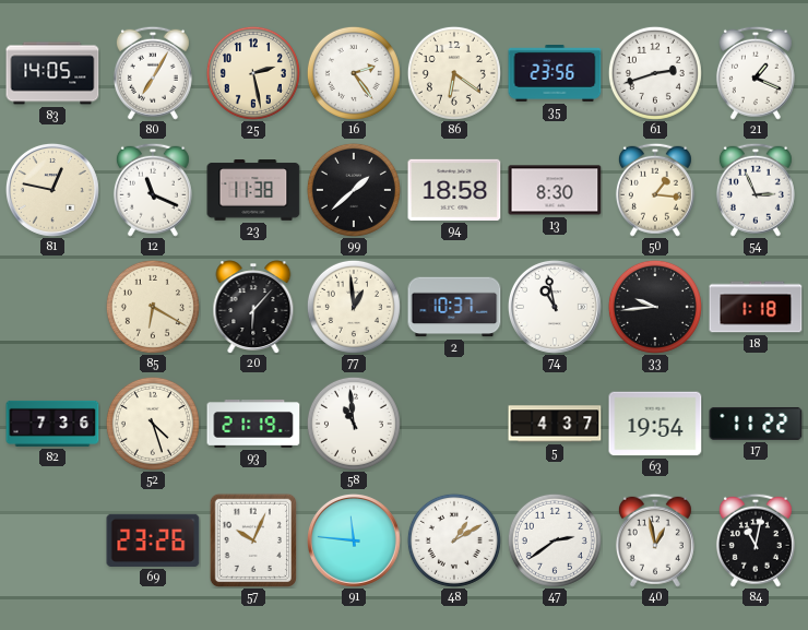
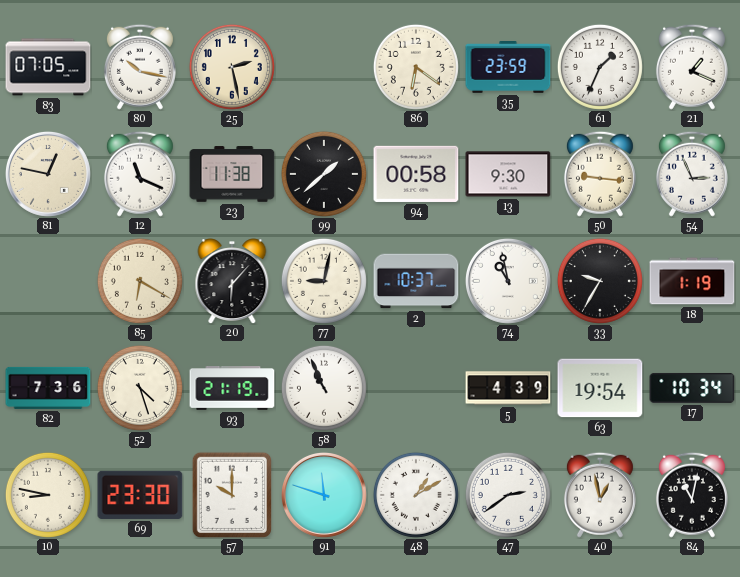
83: 14:05 -> 07:05
80: 7:05 -> 10:17
16: 2:24 -> none
35: 23:56 -> 23:59
61: 2:42 -> 1:34
94: 18:58 -> 00:58
13: 8:30 -> 9:30
50: 1:16 -> 9:16
77: 12:59 -> 9:02
33: 9:44 -> 9:35
18: 1:18 -> 1:19
58: 10:59 -> 10:56
5: 4:37 -> 4:39
17: 11:22 -> 10:34
10: none -> 8:47
69: 23:26 -> 23:30
57: 10:04 -> 10:00
91: 11:46 -> 11:48
